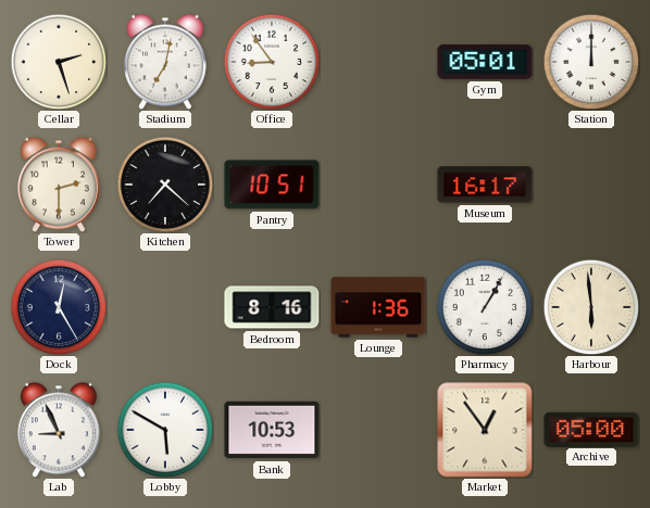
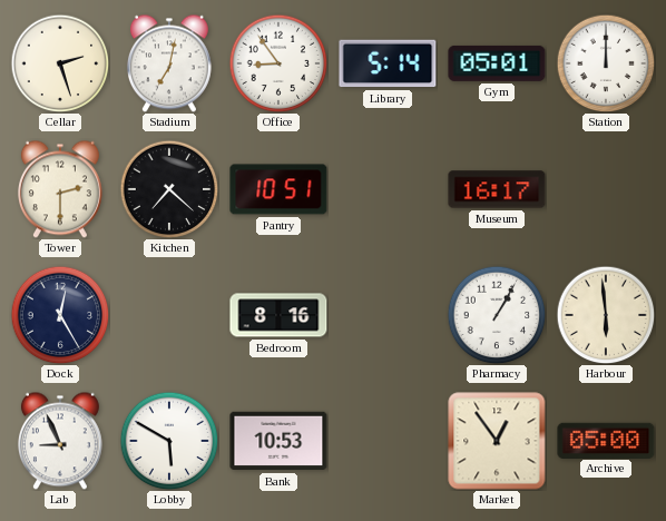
Library: none -> 5:14
Lounge: 1:36 -> none
